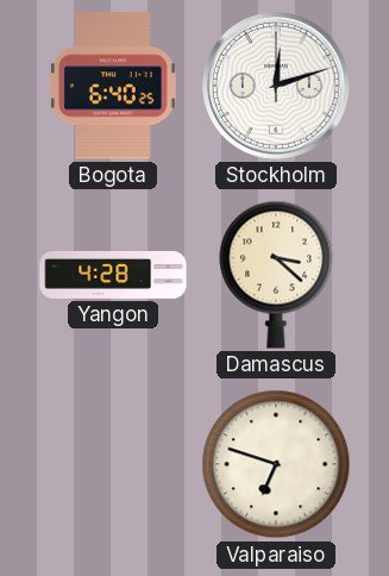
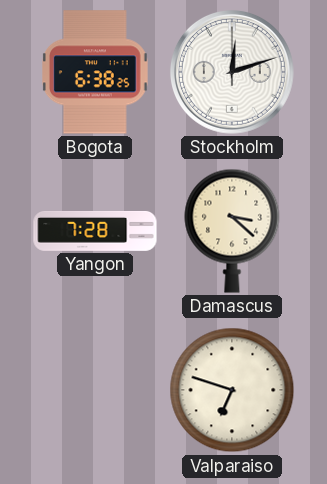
Bogota: 6:40 -> 6:38
Yangon: 4:28 -> 7:28
